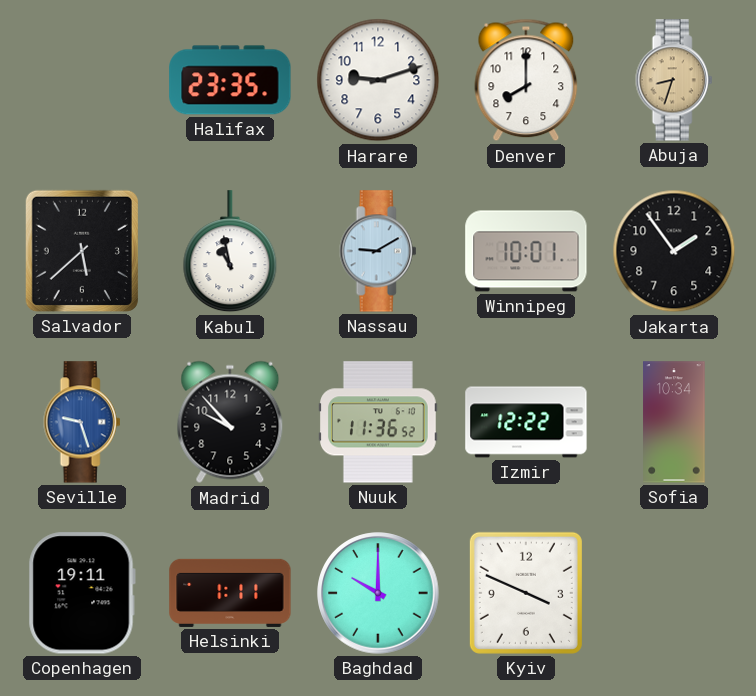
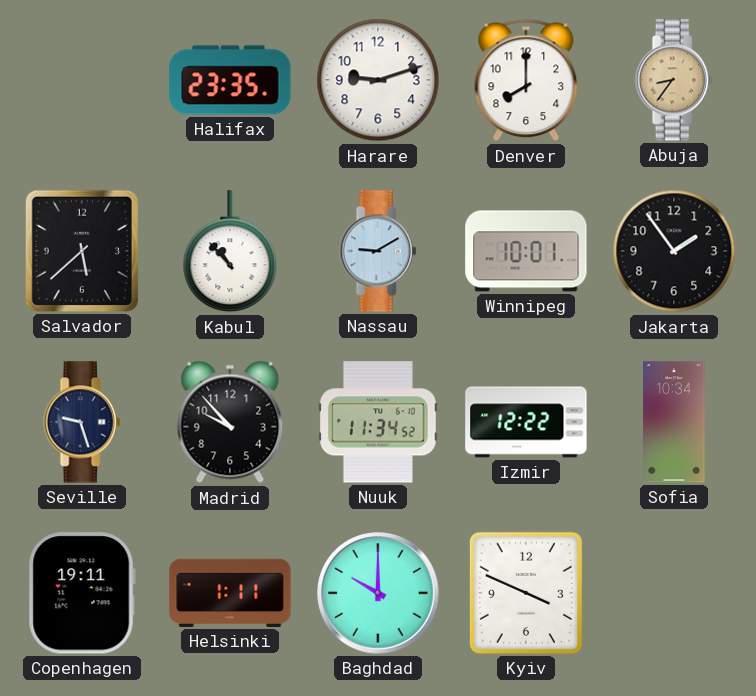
Abuja: 8:33 -> 8:36
Kabul: 10:58 -> 10:53
Seville dial: blue -> navy
Nuuk: 11:36 -> 11:34
